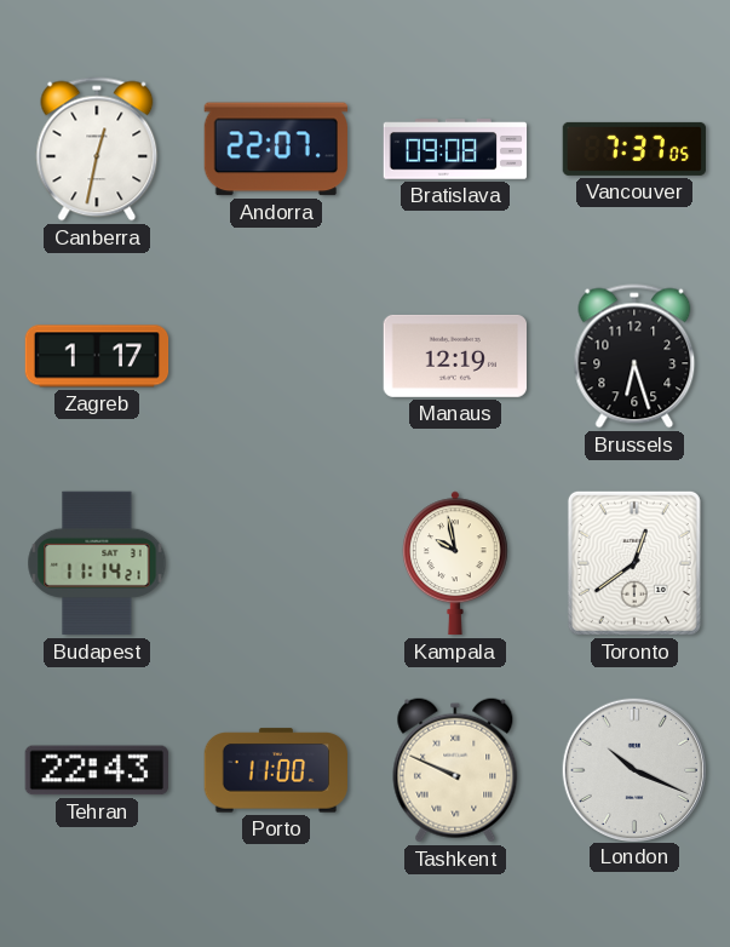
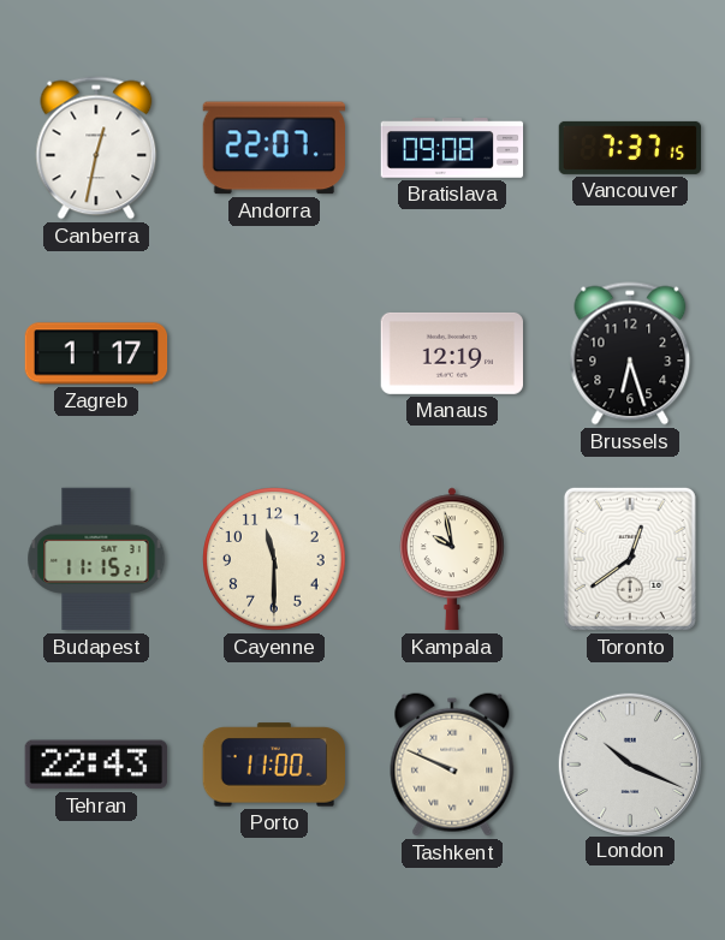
Vancouver: 7:37:05 -> 7:37:15
Budapest: 11:14 -> 11:15
Cayenne: none -> 11:30
